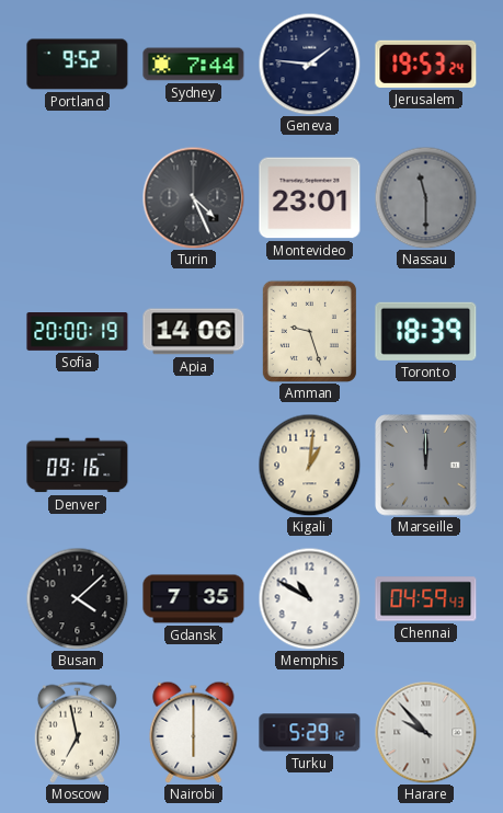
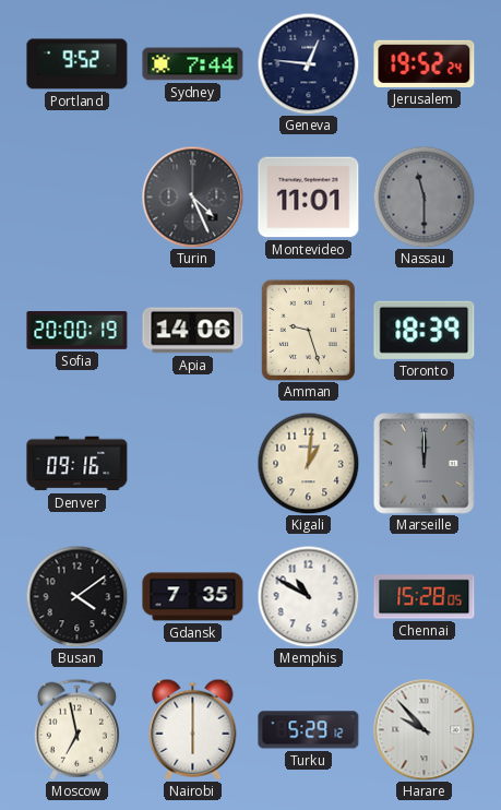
Geneva: 1:46 -> 12:46
Jerusalem: 19:53 -> 19:52
Montevideo: 23:01 -> 11:01
Busan: 4:08 -> 4:09
Chennai: 04:59 -> 15:28
